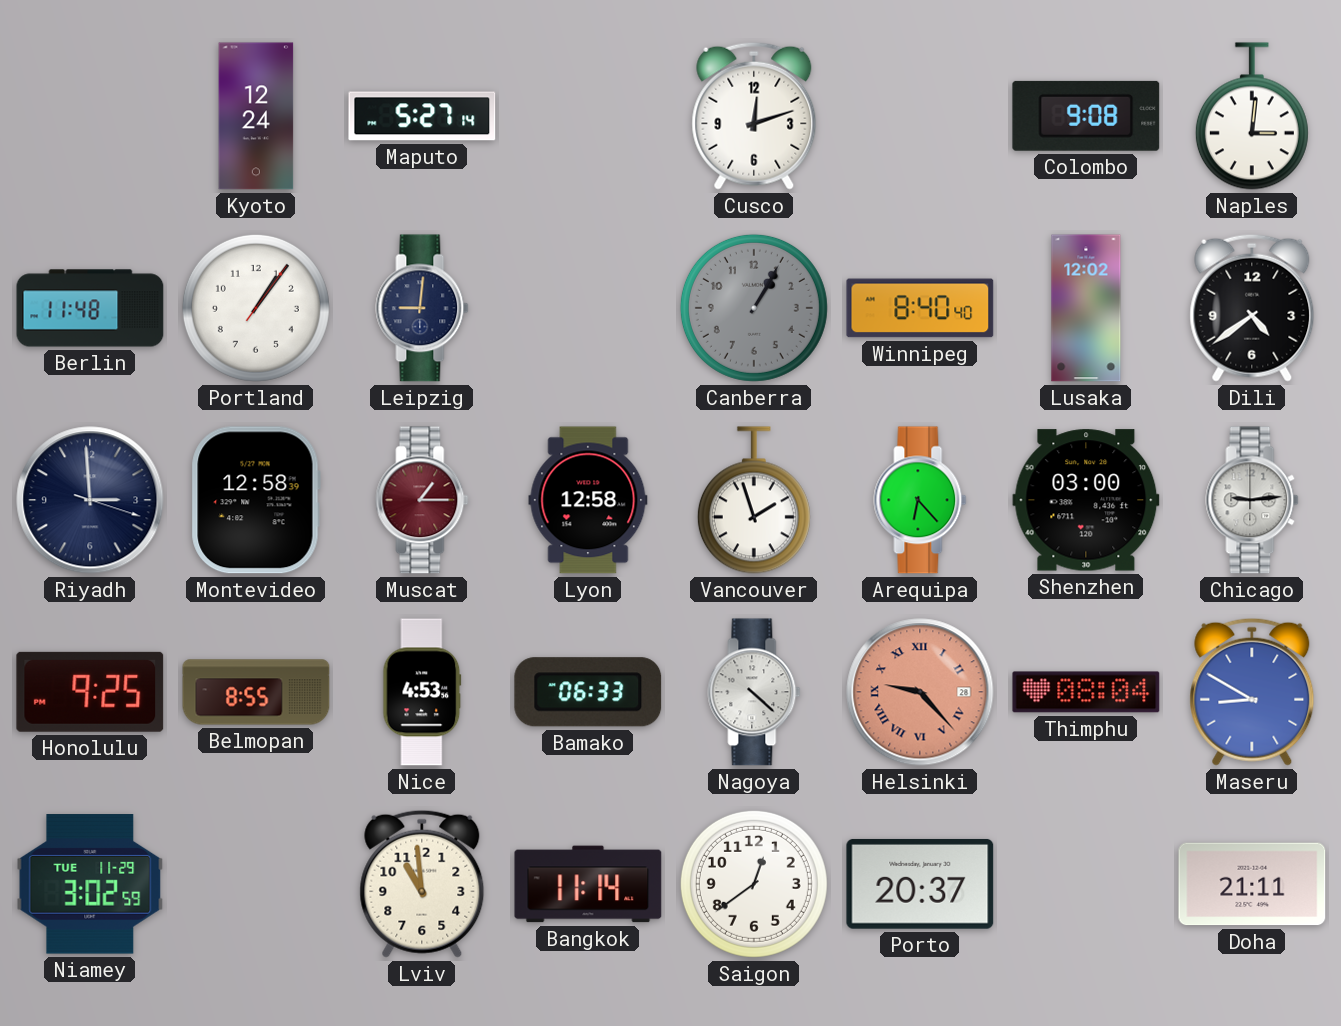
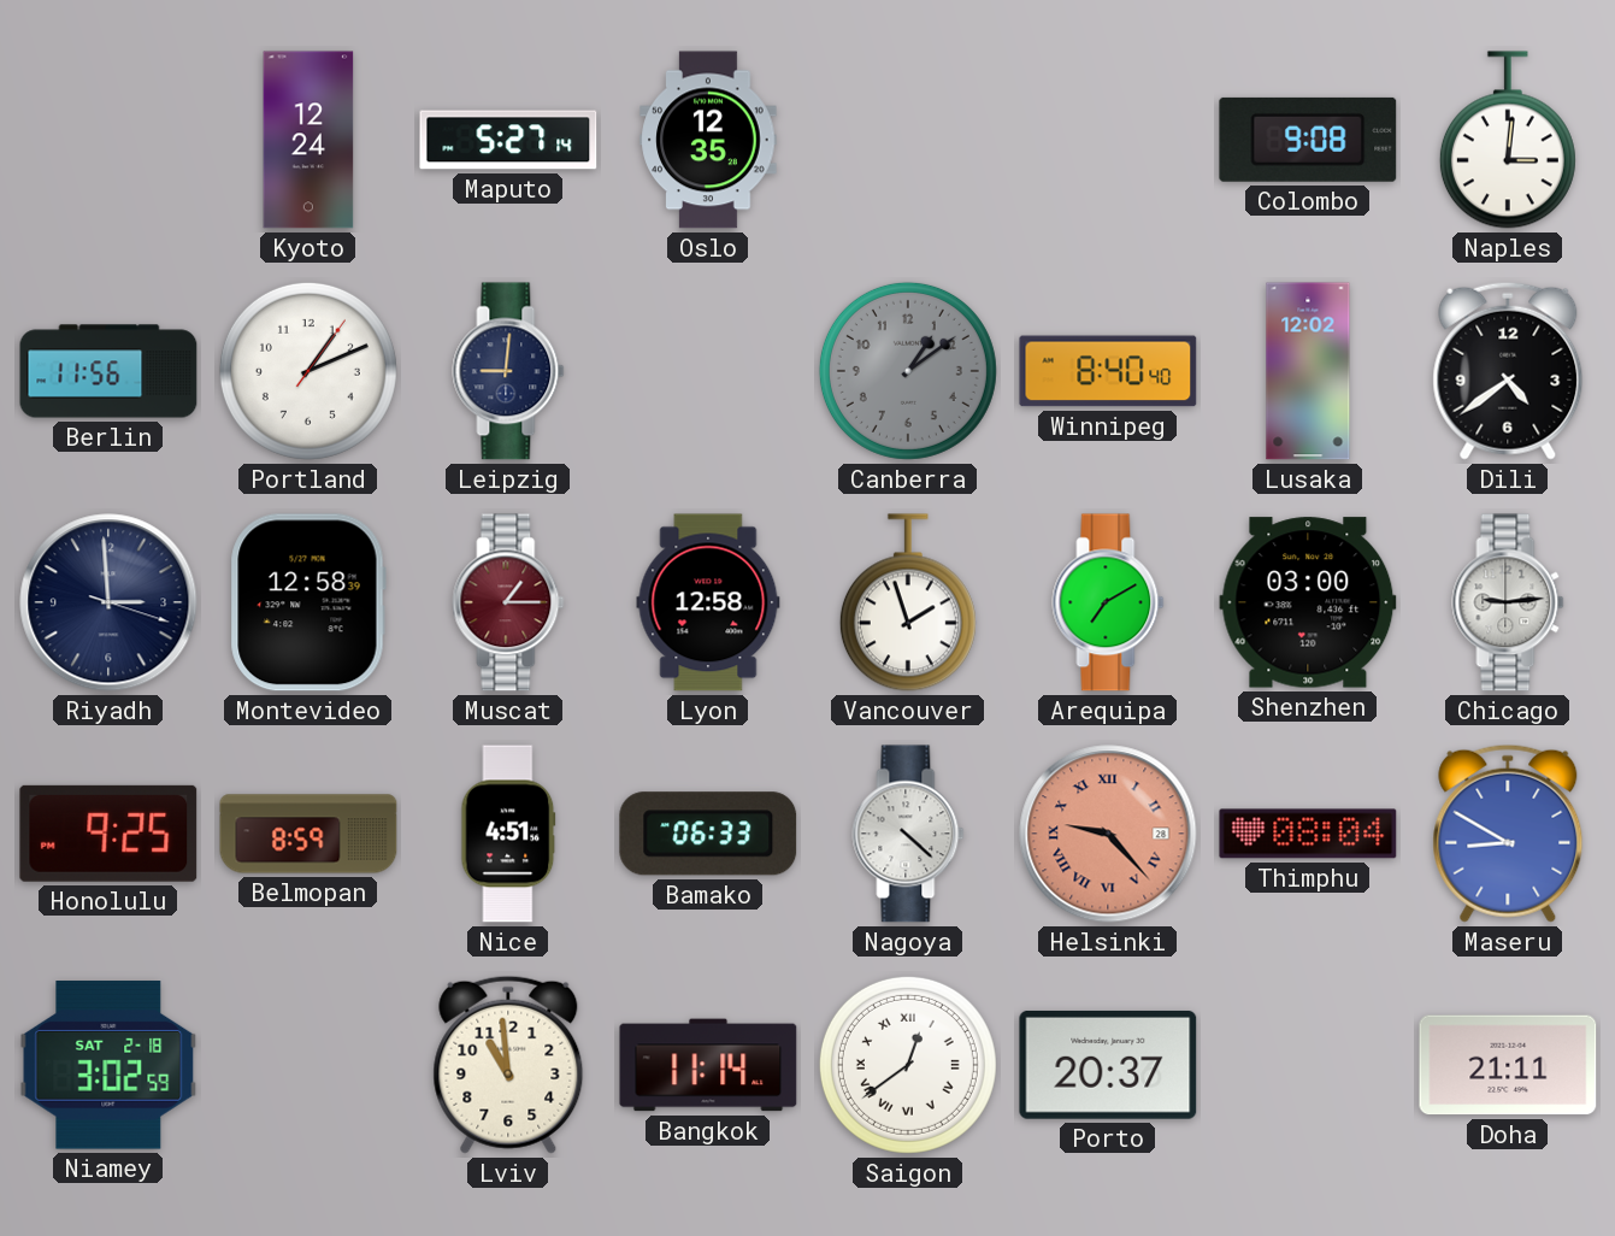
Oslo: none -> 12:35
Cusco: 12:12 -> none
Berlin: 11:48 -> 11:56
Portland: 1:06 -> 1:11
Canberra: 1:05 -> 1:09
Arequipa: 6:23 -> 7:10
Belmopan: 8:55 -> 8:59
Nice: 4:53 -> 4:51
Niamey date: TUE 11-29 -> SAT 2-18
Saigon numerals: Arabic -> Roman
